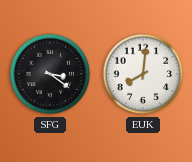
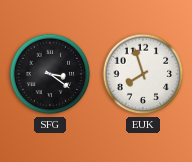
EUK: 8:01 -> 7:57
